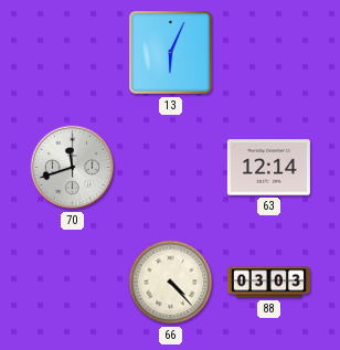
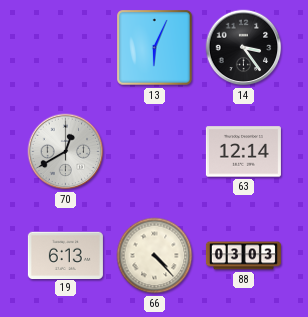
14: none -> 3:24
70: 11:42 -> 12:40
19: none -> 6:13
